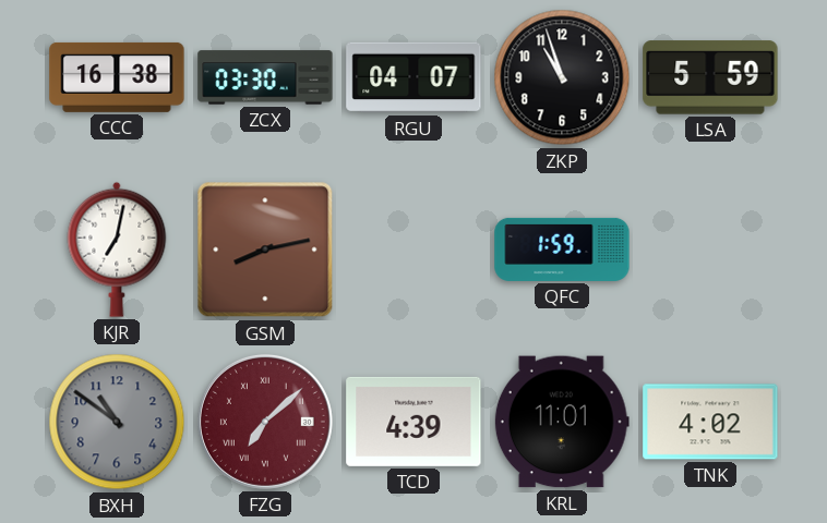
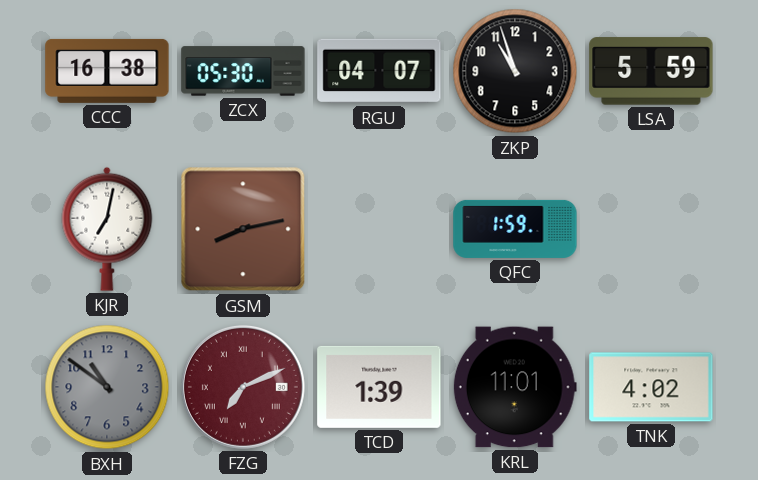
ZCX: 03:30 -> 05:30
FZG: 7:08 -> 7:11
TCD: 4:39 -> 1:39
